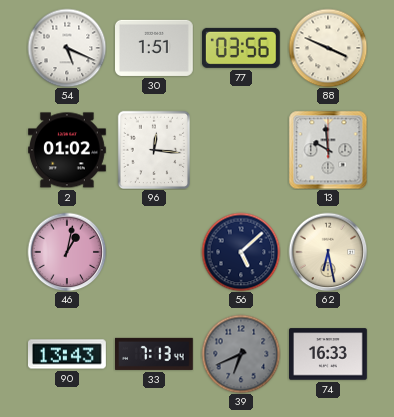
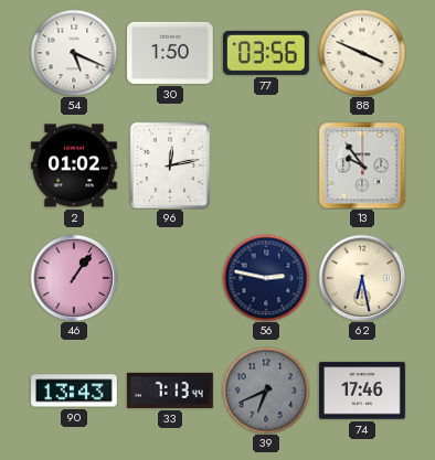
30: 1:51 -> 1:50
96: 12:16 -> 12:13
13: 9:59 -> 9:54
46: 1:02 -> 1:06
56: 5:08 -> 2:47
74: 16:33 -> 17:46
